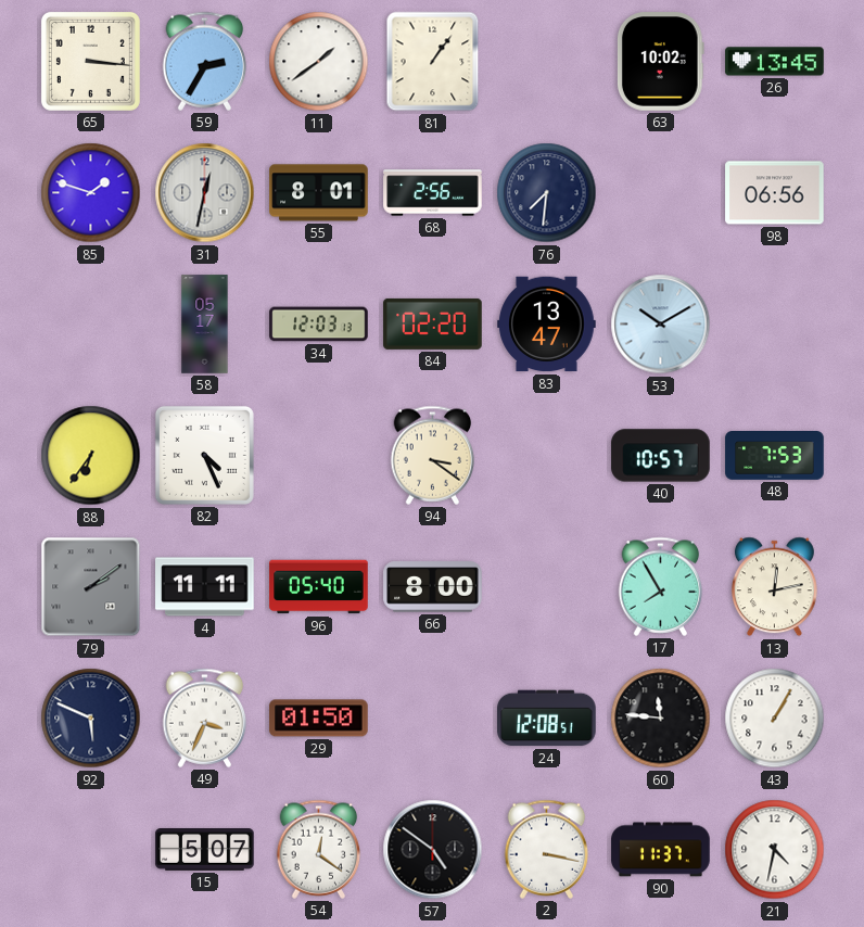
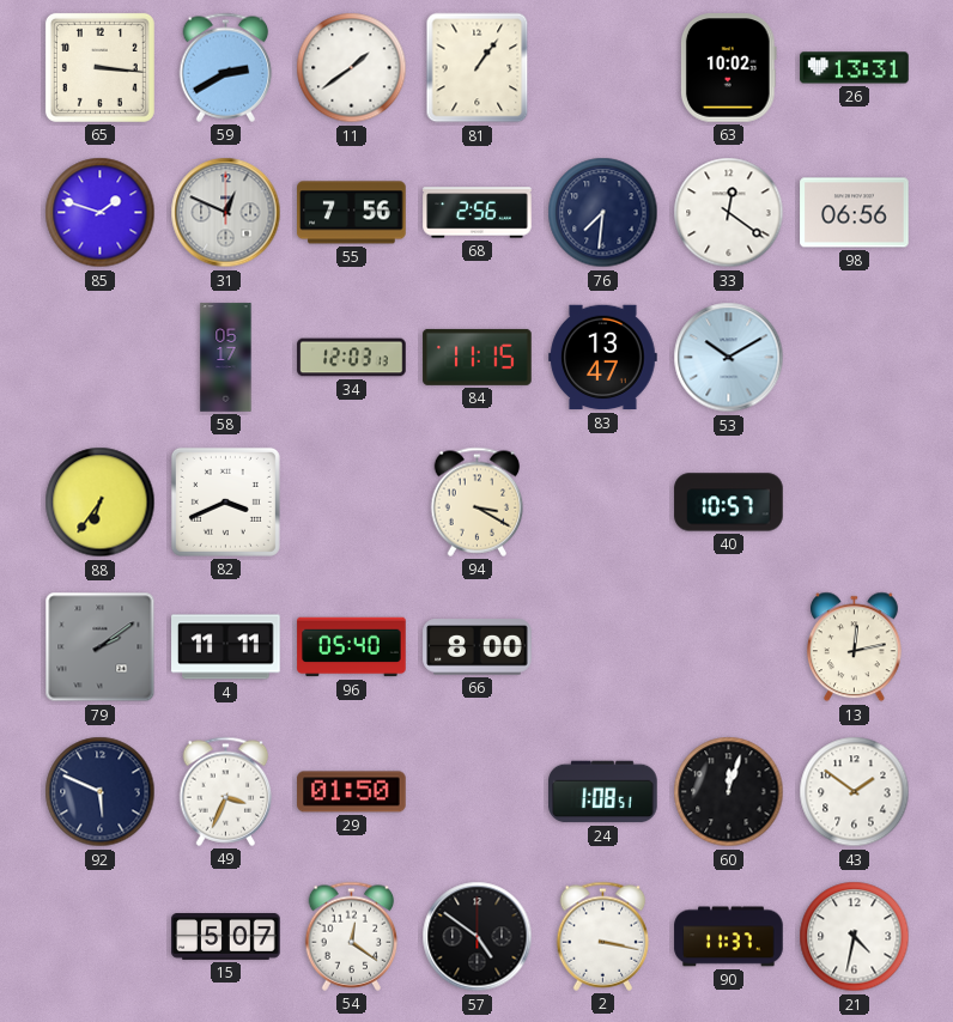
59: 2:35 -> 2:40
26: 13:45 -> 13:31
31: 12:32 -> 12:49
55: 8:01 -> 7:56
33: none -> 12:21
84: 02:20 -> 11:15
82: 4:26 -> 3:41
94: 3:21 -> 3:20
48: 7:53 -> none
17: 7:55 -> none
24: 12:08 -> 1:08
60: 11:46 -> 12:03
43: 1:05 -> 1:51
